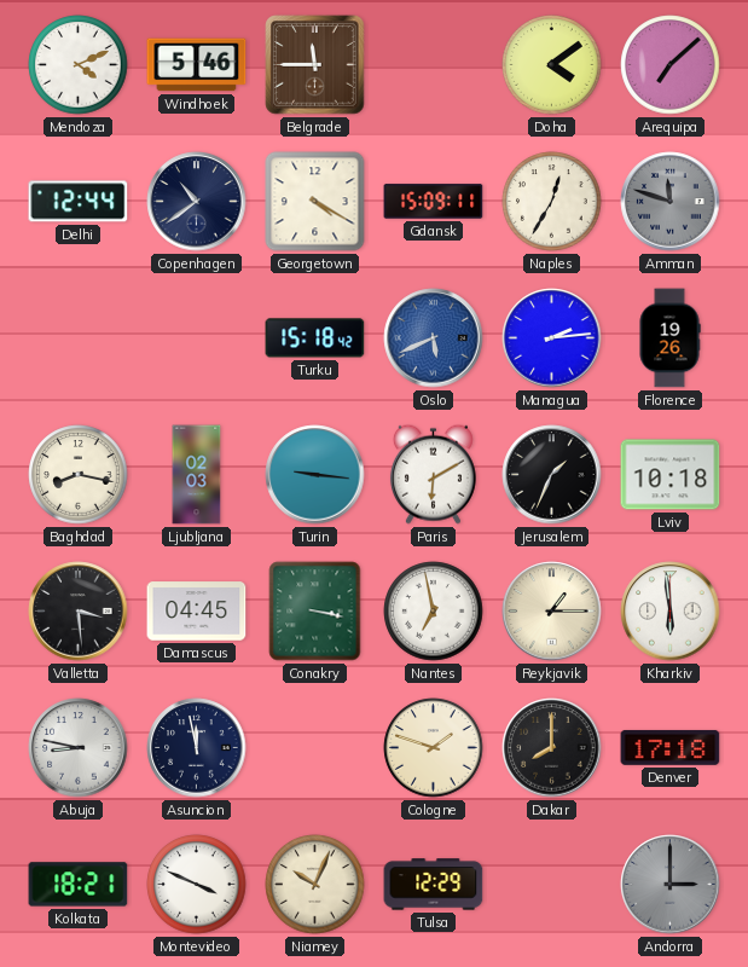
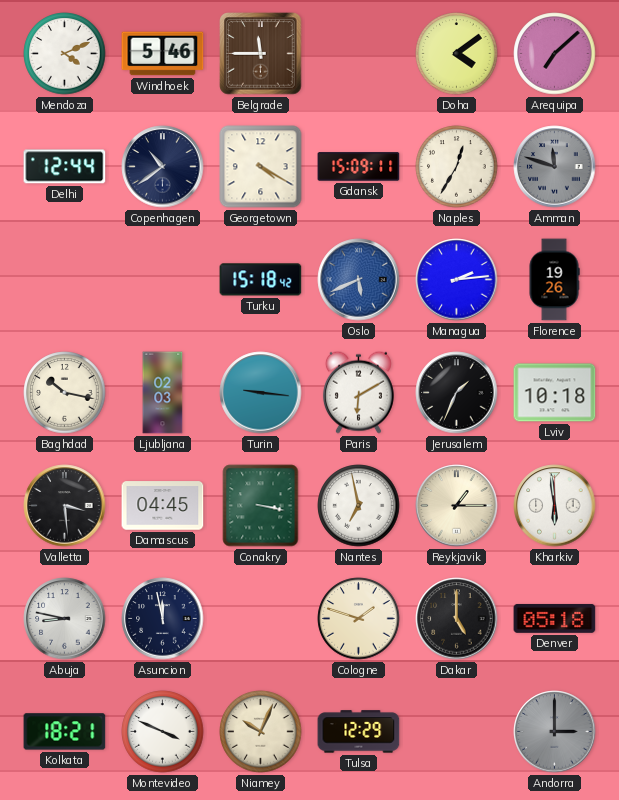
Baghdad: 8:17 -> 10:17
Dakar: 8:00 -> 5:00
Denver: 17:18 -> 05:18
